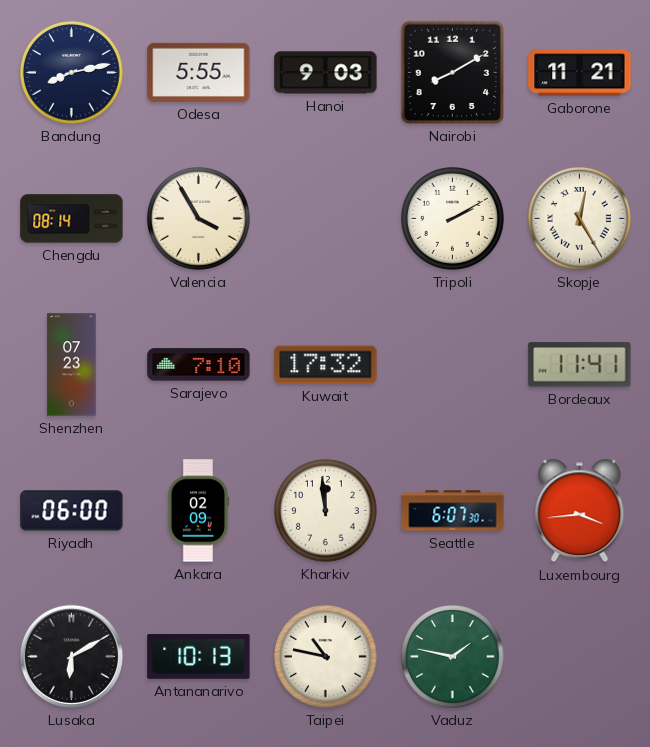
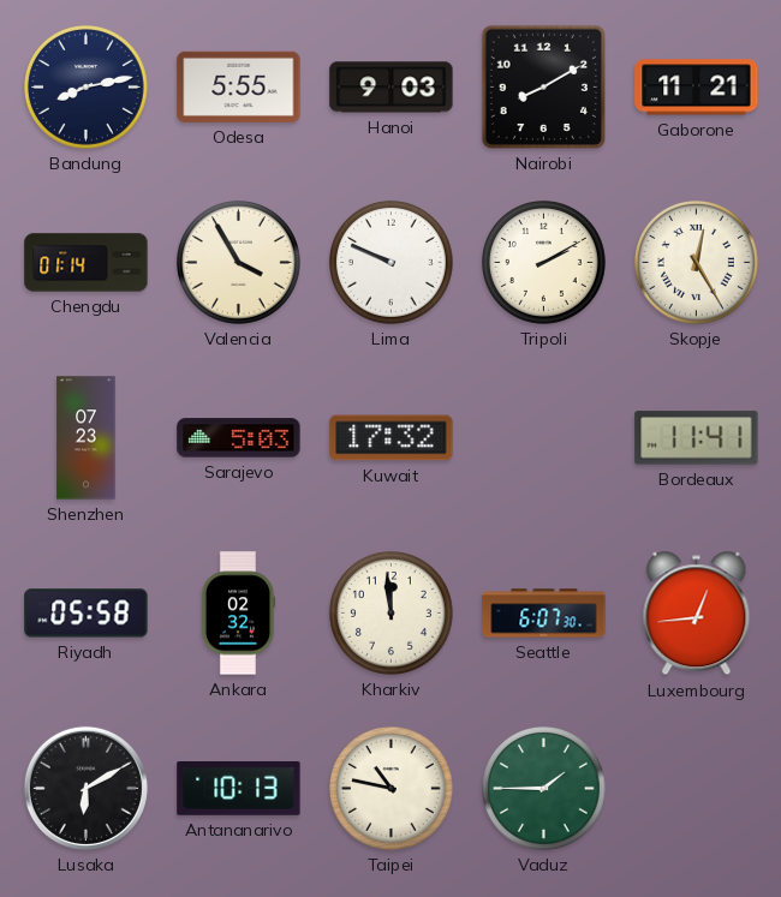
Chengdu: 08:14 -> 01:14
Lima: none -> 9:49
Sarajevo: 7:10 -> 5:03
Riyadh: 06:00 -> 05:58
Ankara: 02:09 -> 02:32
Luxembourg: 3:44 -> 12:44
Vaduz: 1:47 -> 1:45
